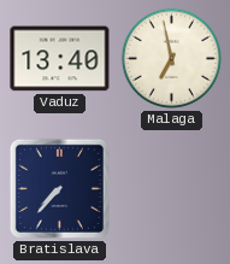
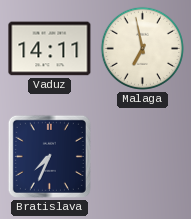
Vaduz: 13:40 -> 14:11
Bratislava: 7:37 -> 7:34
